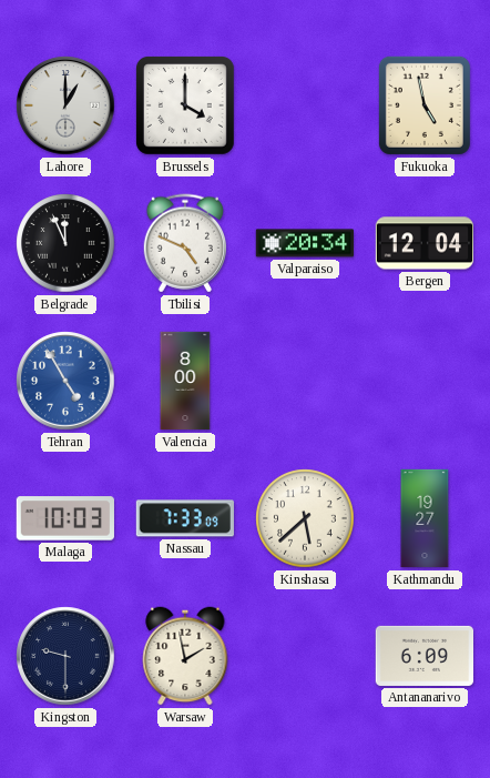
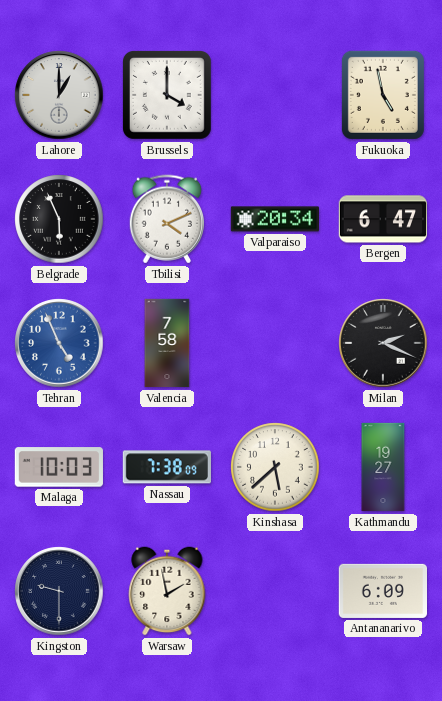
Belgrade: 11:56 -> 5:56
Tbilisi: 4:49 -> 4:11
Bergen: 12:04 -> 6:47
Tehran: 4:55 -> 4:56
Valencia: 8:00 -> 7:58
Milan: none -> 2:19
Nassau: 7:33 -> 7:38
